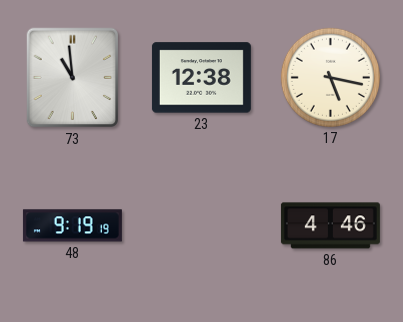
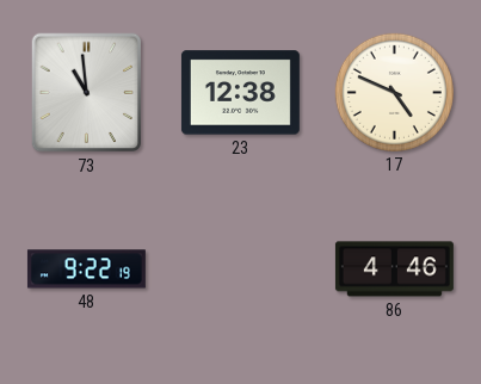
17: 5:17 -> 4:49
48: 9:19 -> 9:22
